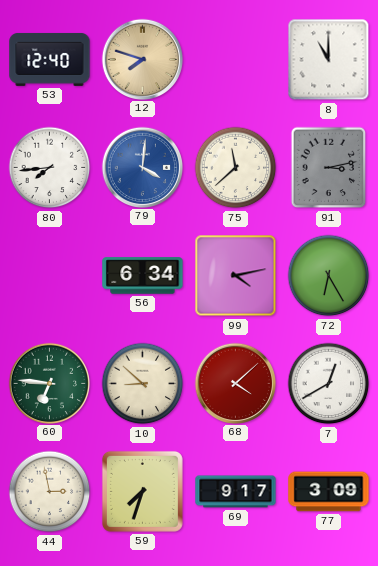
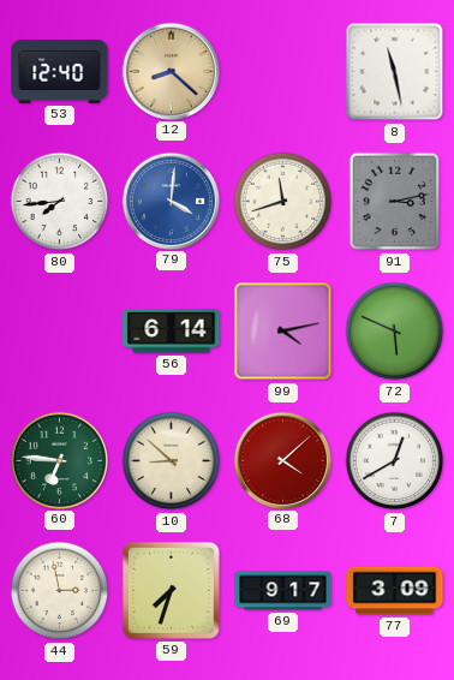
12: 7:48 -> 8:22
8: 11:00 -> 11:28
75: 11:38 -> 11:42
56: 6:34 -> 6:14
72: 6:25 -> 5:49
